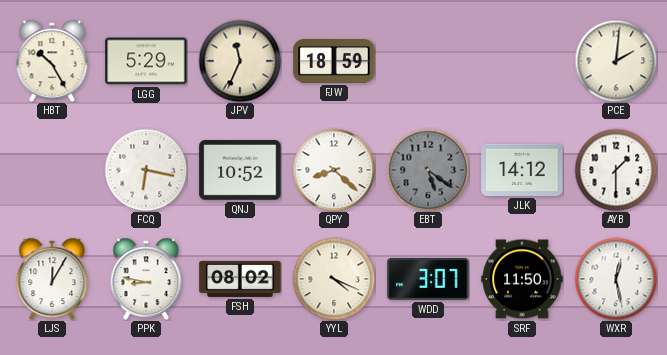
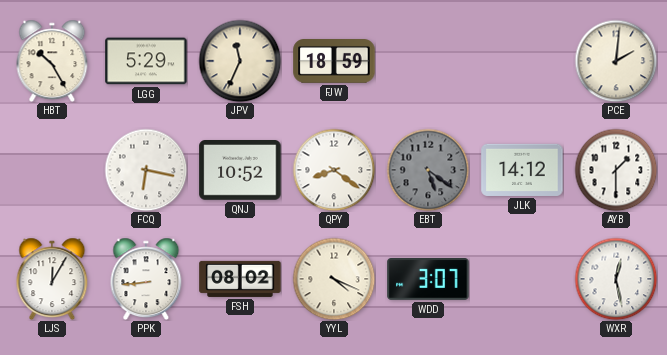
QPY: 8:22 -> 8:21
PPK: 8:47 -> 8:44
SRF: 11:50 -> none
